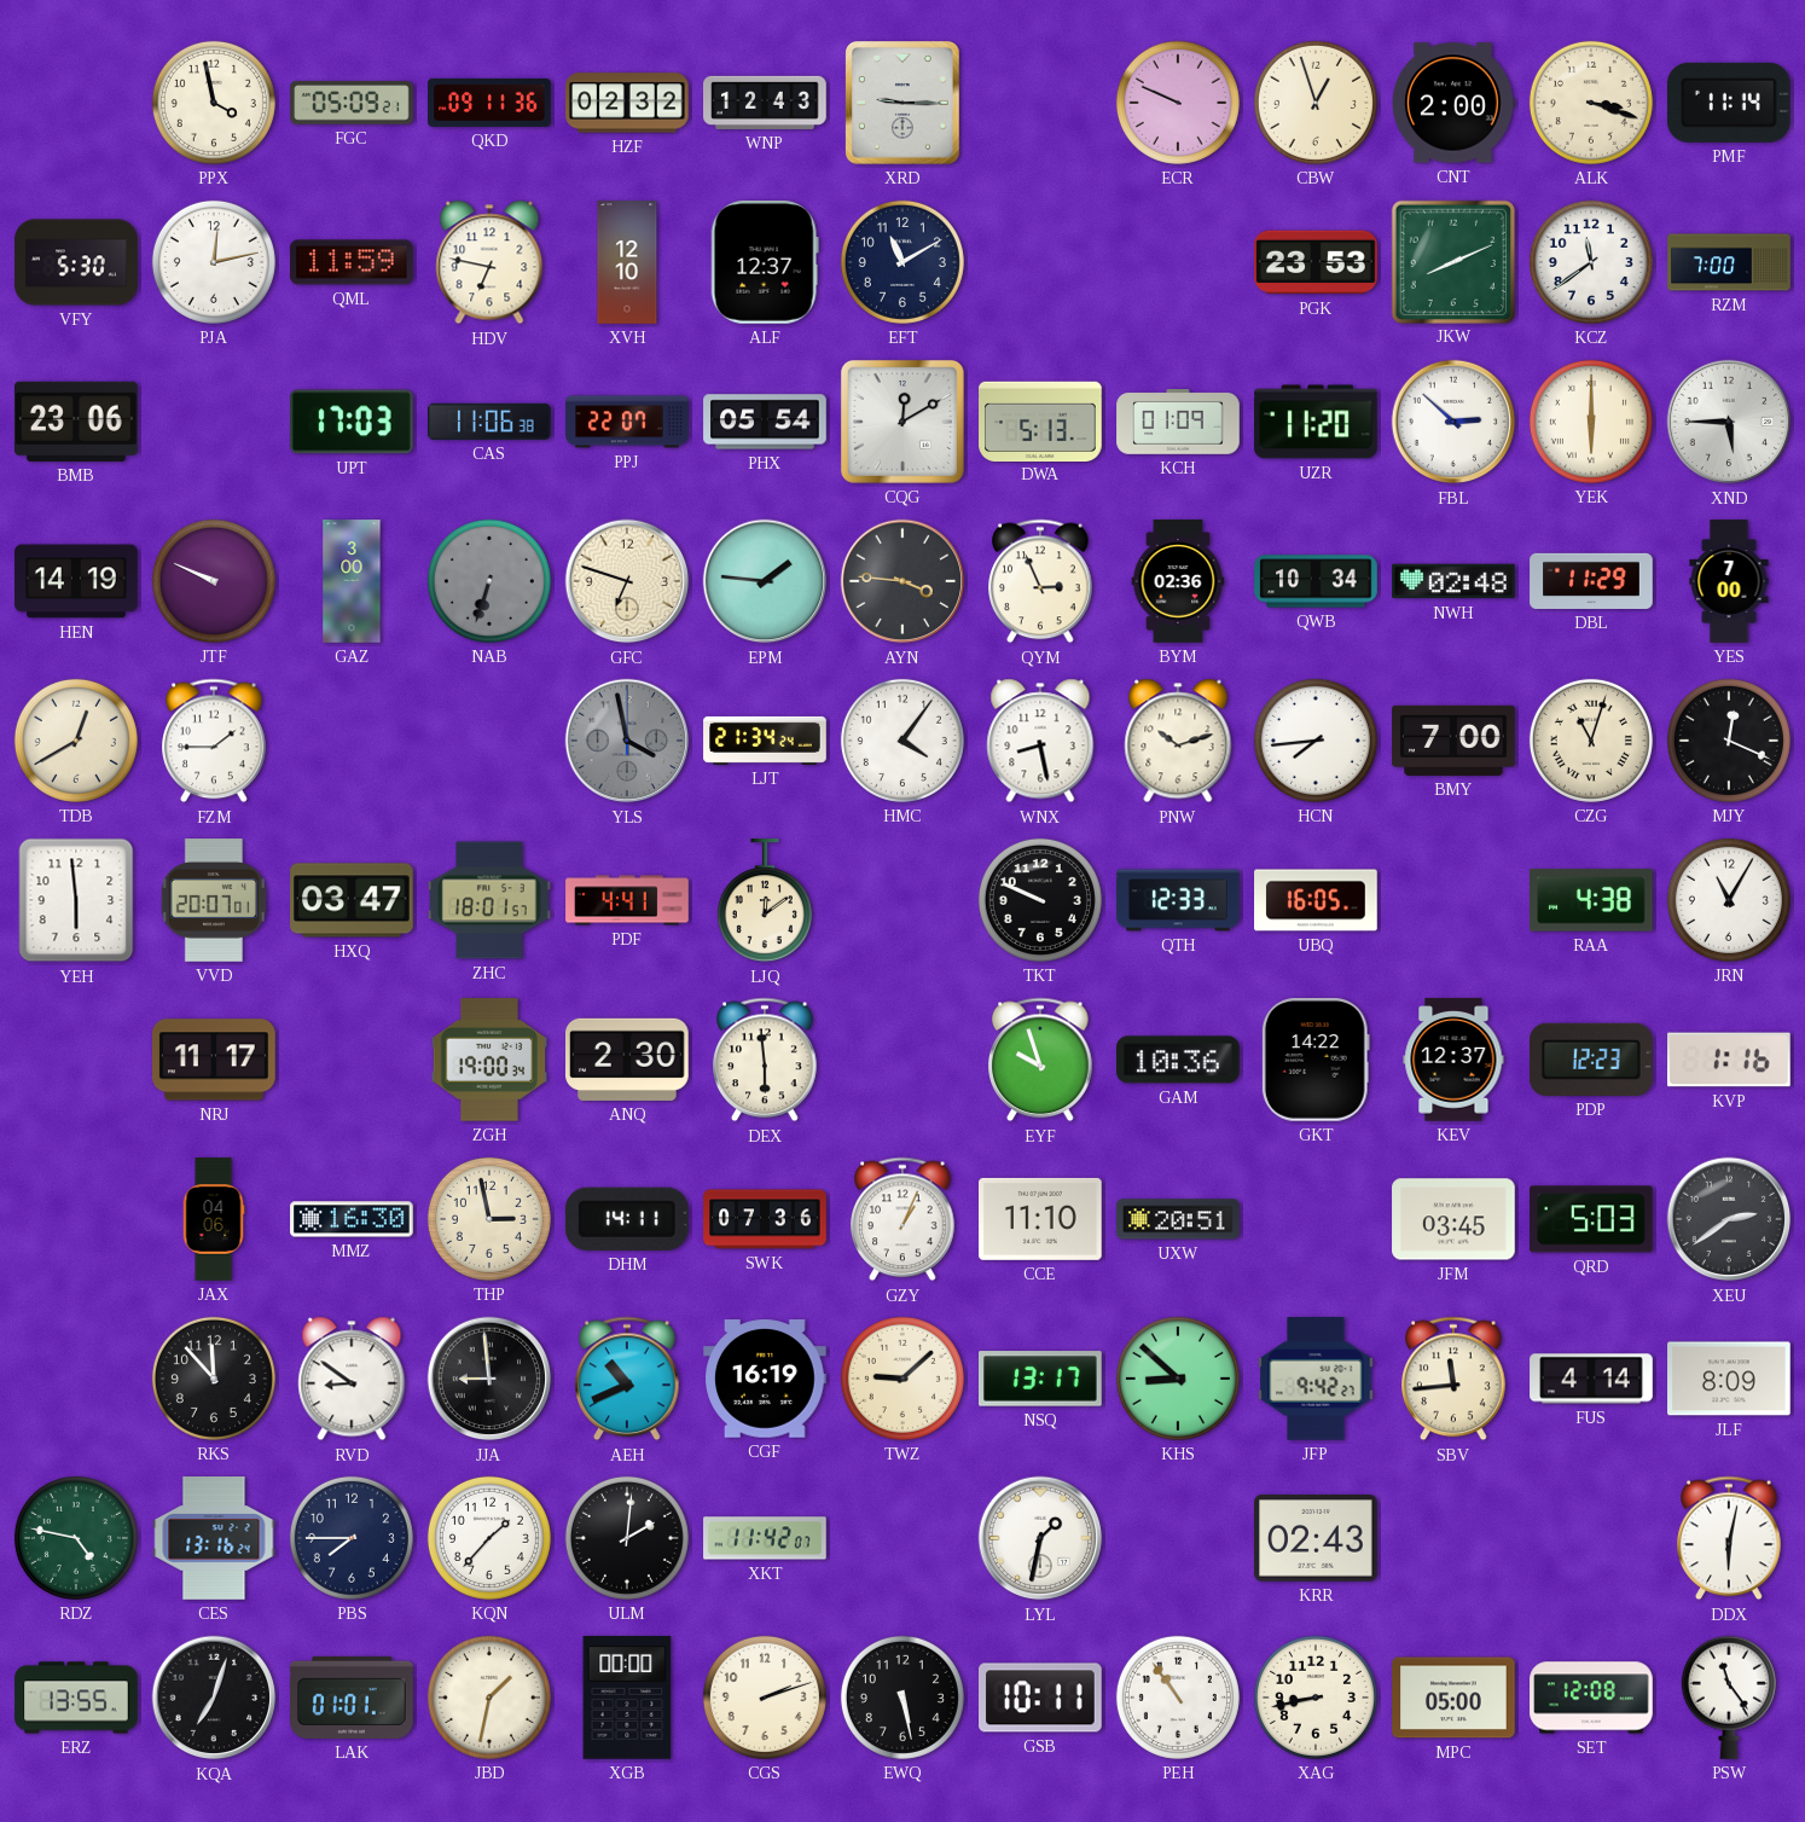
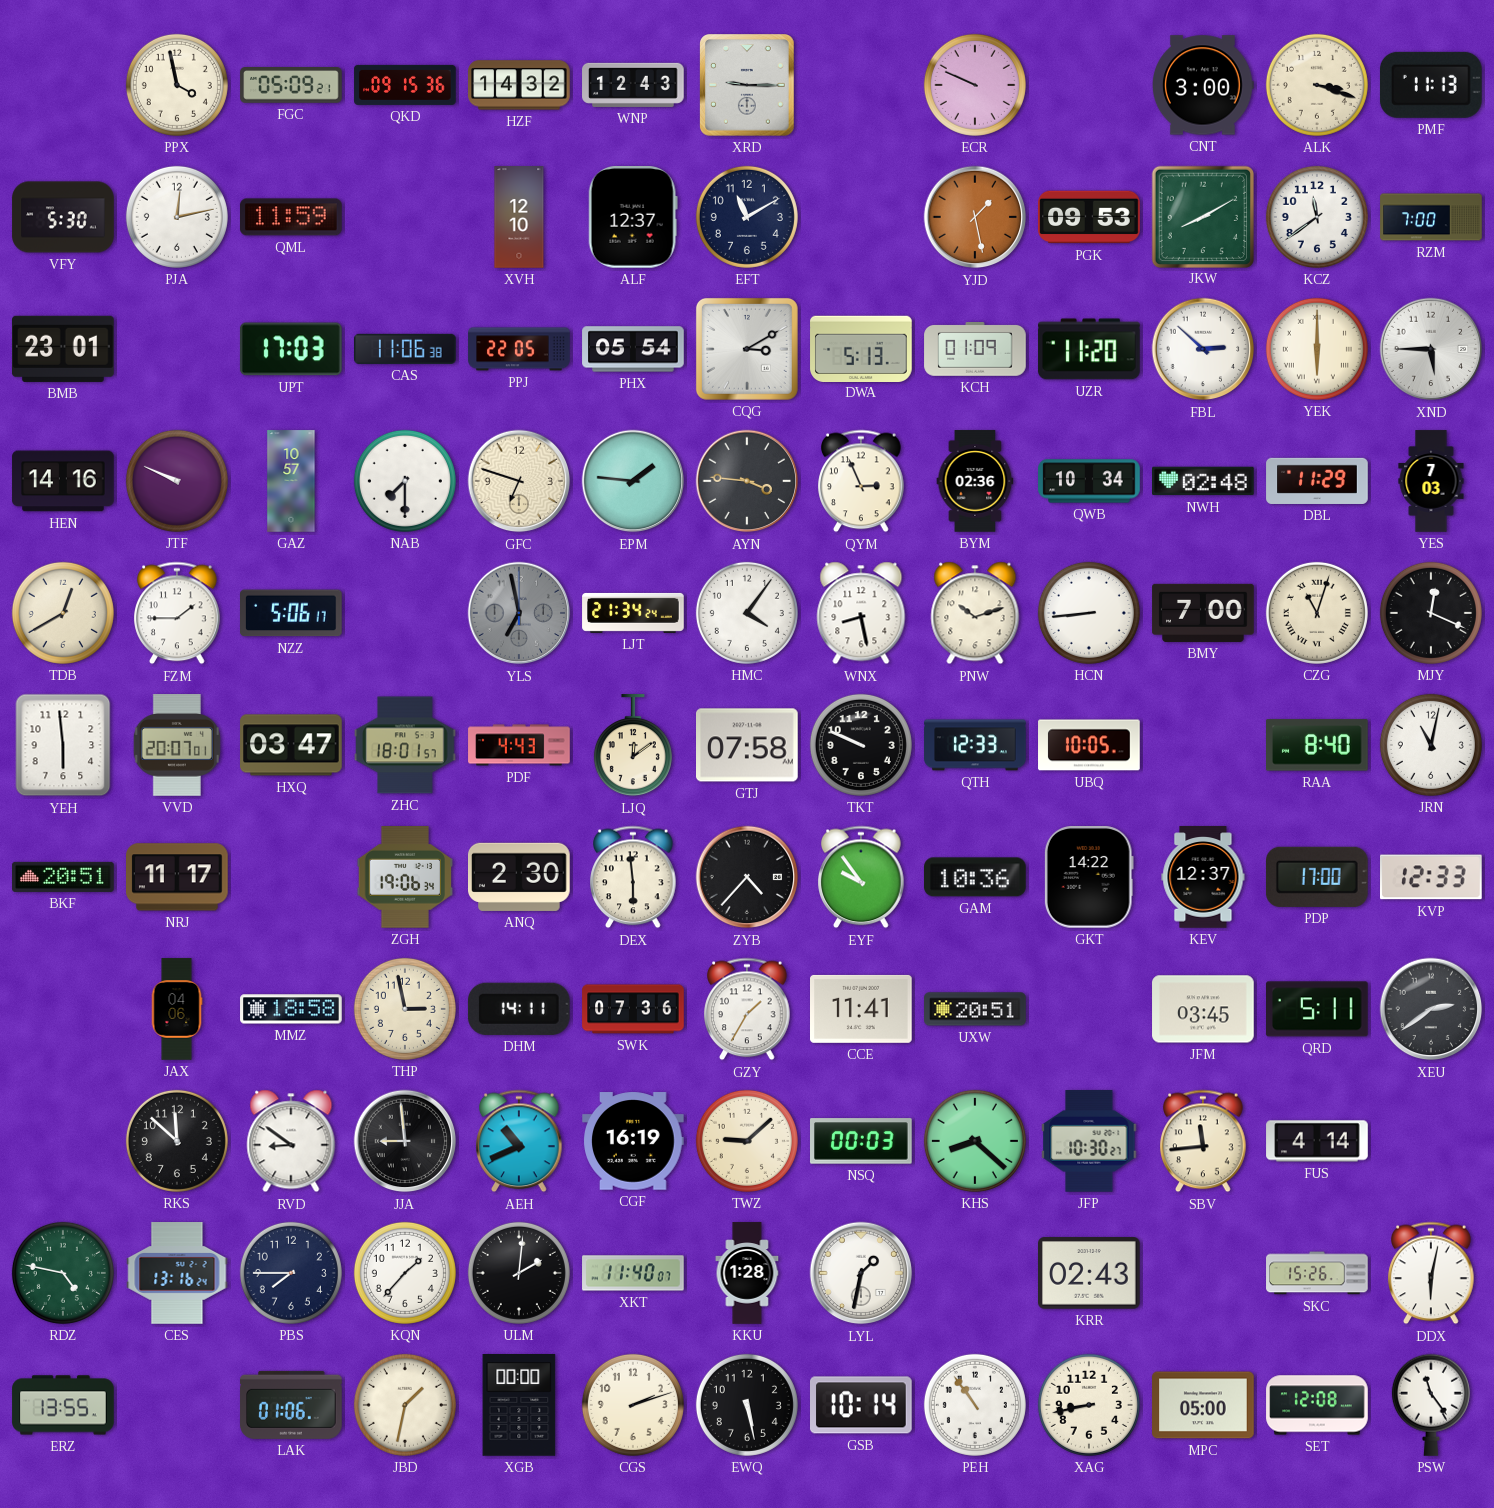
QKD: 09:11 -> 09:15
HZF: 02:32 -> 14:32
CBW: 12:57 -> none
CNT: 2:00 -> 3:00
PMF: 11:14 -> 11:13
HDV: 6:47 -> none
YJD: none -> 1:28
PGK: 23:53 -> 09:53
JKW: 8:11 -> 8:10
BMB: 23:06 -> 23:01
PPJ: 22:07 -> 22:05
CQG: 12:10 -> 3:10
HEN: 14:19 -> 14:16
GAZ: 3:00 -> 10:57
NAB: 6:33 -> 7:30
NAB dial: grey -> white
YES: 7:00 -> 7:03
NZZ: none -> 5:06
YLS: 3:58 -> 6:58
HCN: 7:44 -> 8:44
PDF: 4:41 -> 4:43
GTJ: none -> 07:58
UBQ: 16:05 -> 10:05
RAA: 4:38 -> 8:40
JRN: 11:05 -> 11:02
BKF: none -> 20:51
ZGH: 19:00 -> 19:06
ZYB: none -> 4:37
EYF: 9:57 -> 9:54
PDP: 12:23 -> 17:00
KVP: 1:16 -> 12:33
MMZ: 16:30 -> 18:58
GZY: 1:04 -> 1:35
CCE: 11:10 -> 11:41
QRD: 5:03 -> 5:11
RKS: 11:53 -> 11:52
NSQ: 13:17 -> 00:03
KHS: 8:52 -> 8:22
JFP: 9:42 -> 10:30
JLF: 8:09 -> none
XKT: 11:42 -> 11:40
KKU: none -> 1:28
SKC: none -> 15:26
KQA: 7:03 -> none
LAK: 01:01 -> 01:06
GSB: 10:11 -> 10:14
